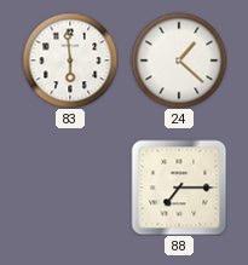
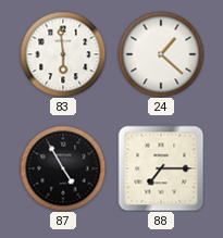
87: none -> 4:55
